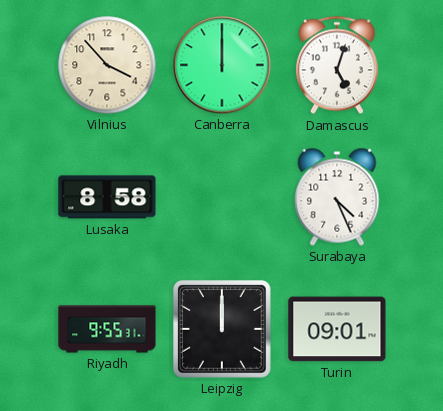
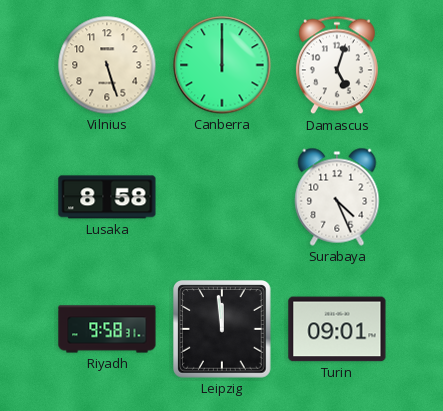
Vilnius: 3:53 -> 5:27
Riyadh: 9:55 -> 9:58
Leipzig: 12:00 -> 11:59
